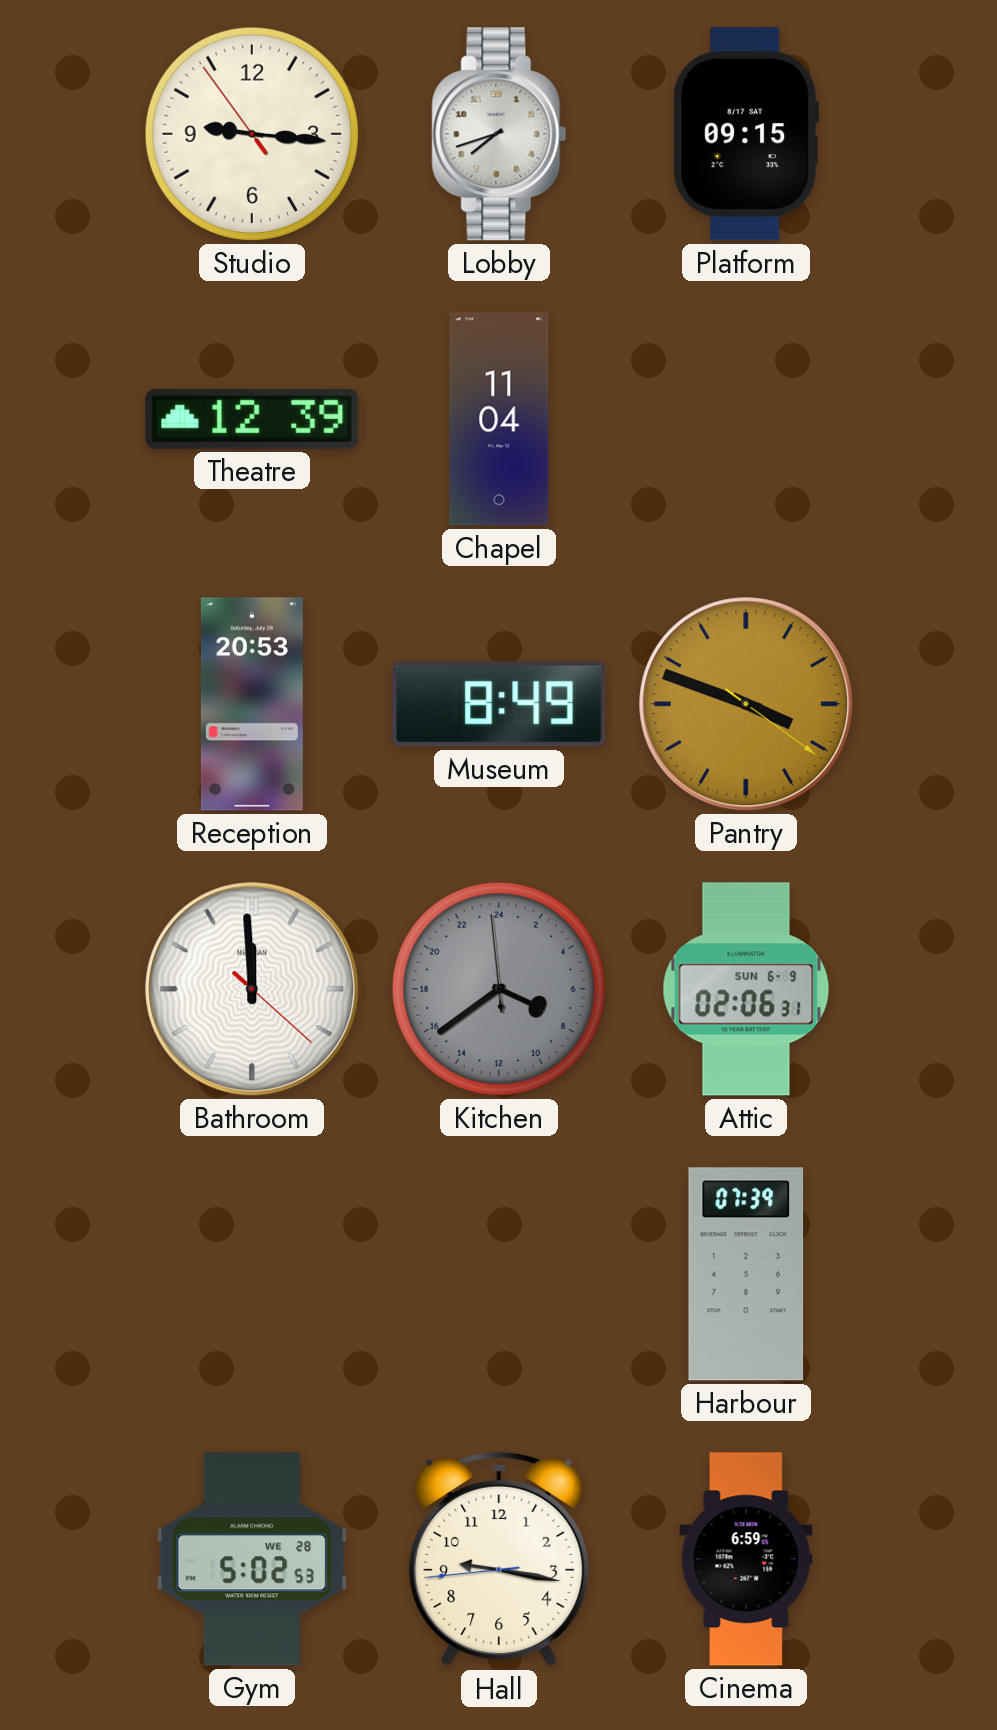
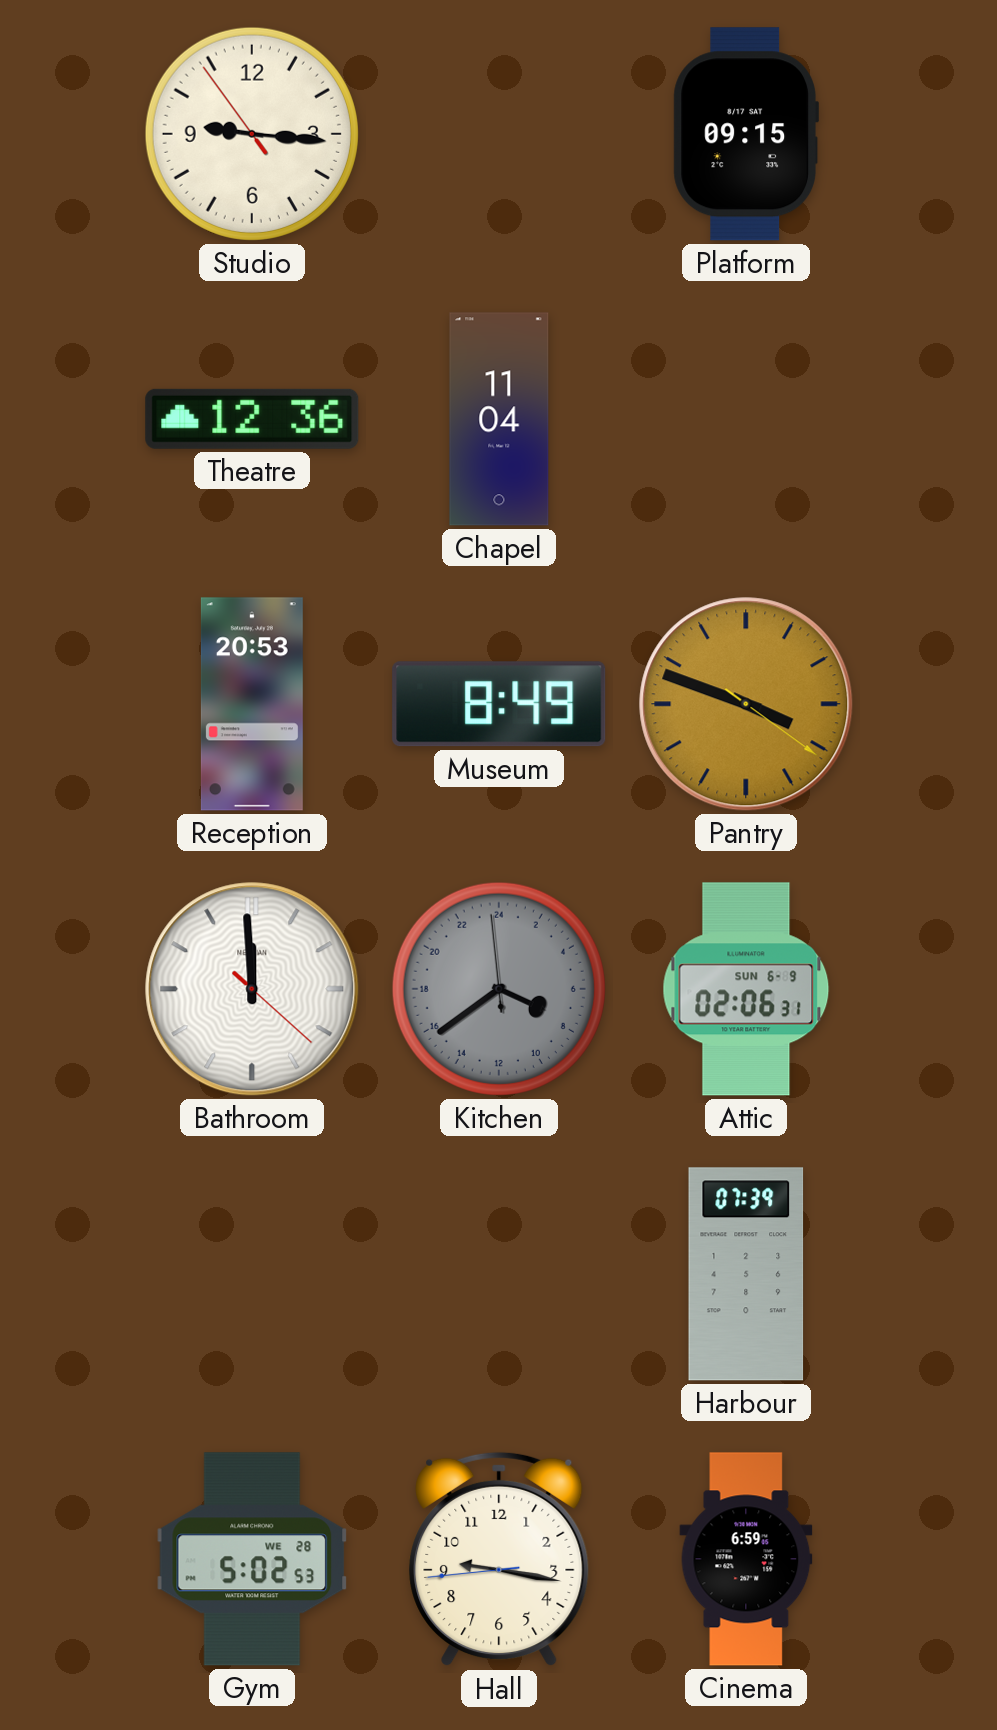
Lobby: 7:42 -> none
Theatre: 12:39 -> 12:36
